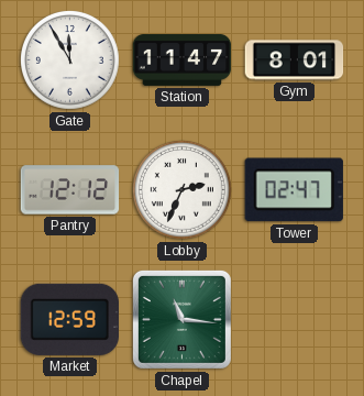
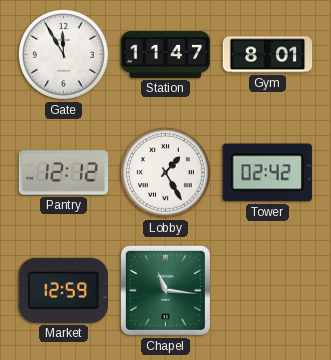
Lobby: 2:34 -> 1:25
Tower: 02:47 -> 02:42
